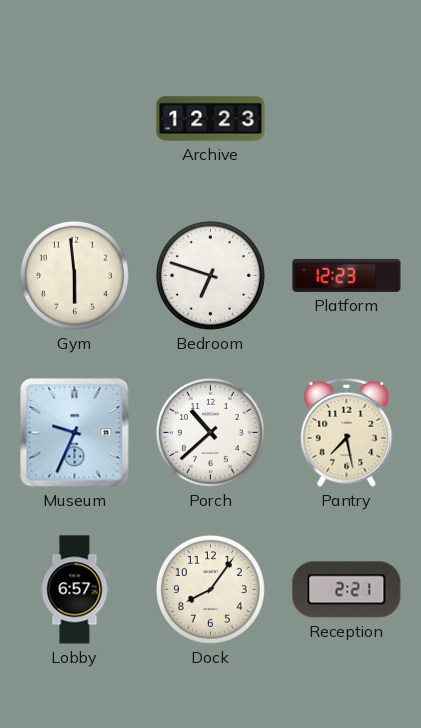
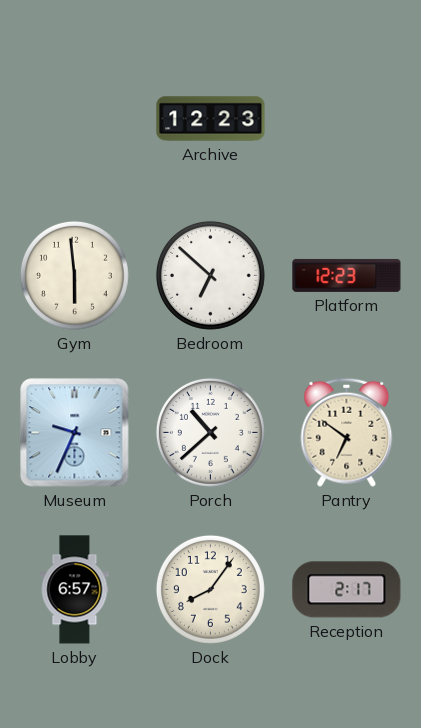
Bedroom: 6:48 -> 6:52
Pantry: 7:28 -> 6:51
Reception: 2:21 -> 2:17
